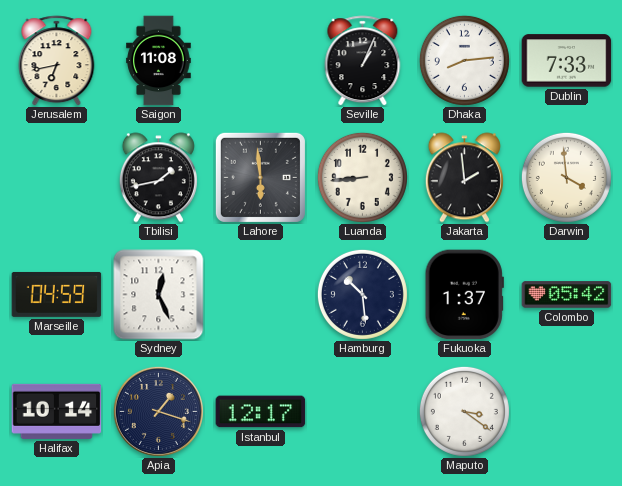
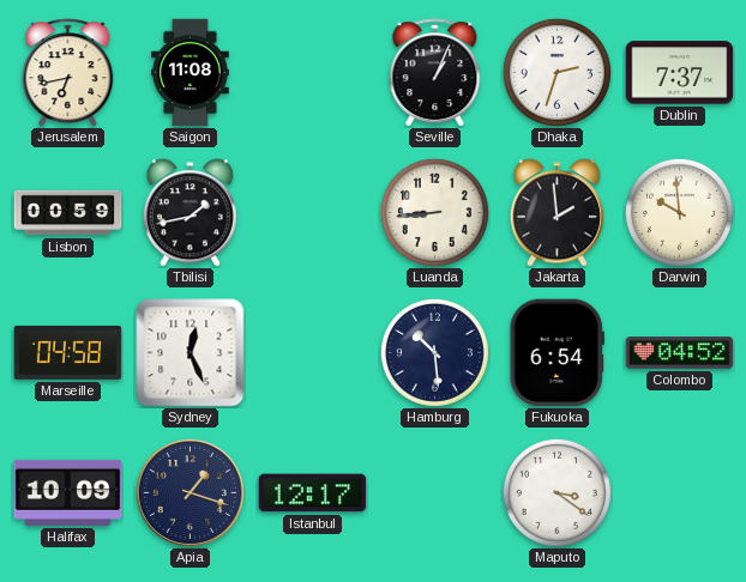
Dhaka: 8:14 -> 2:33
Dublin: 7:33 -> 7:37
Lisbon: none -> 00:59
Lahore: 5:59 -> none
Darwin: 3:59 -> 9:59
Marseille: 04:59 -> 04:58
Fukuoka: 1:37 -> 6:54
Colombo: 05:42 -> 04:52
Halifax: 10:14 -> 10:09
